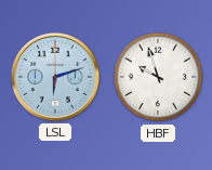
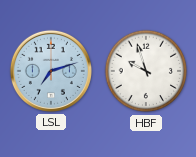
LSL: 6:12 -> 7:12
